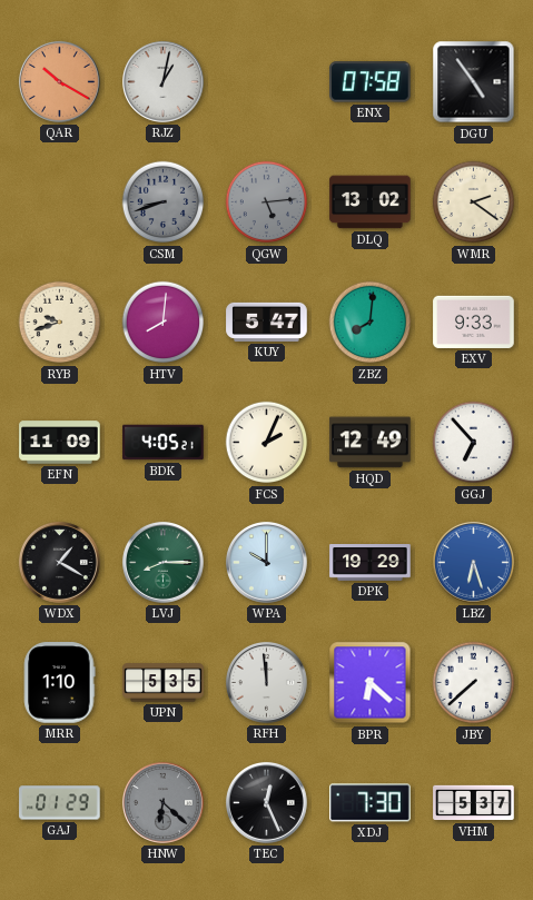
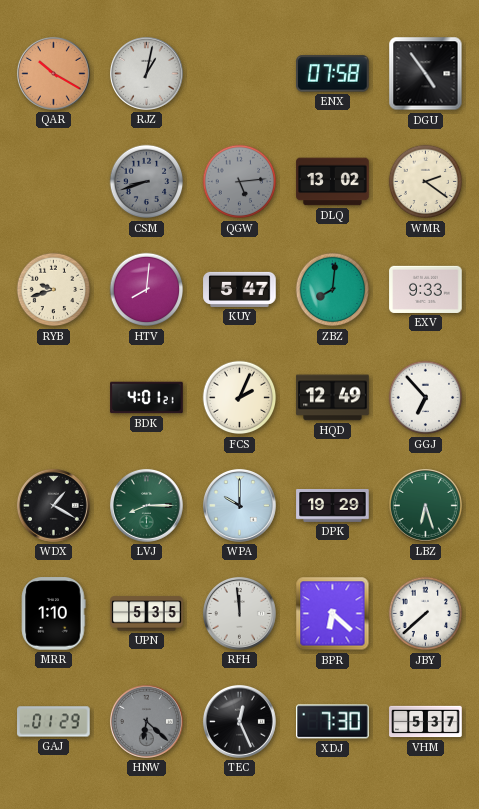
EFN: 11:09 -> none
BDK: 4:05 -> 4:01
LBZ dial: blue -> green
